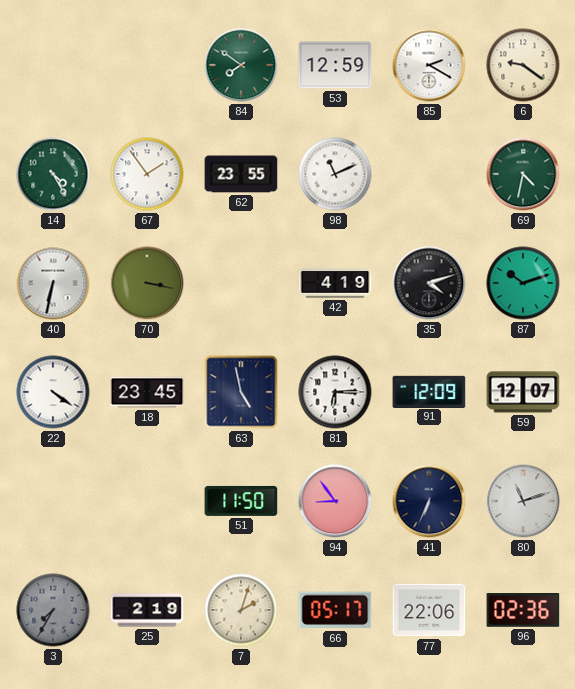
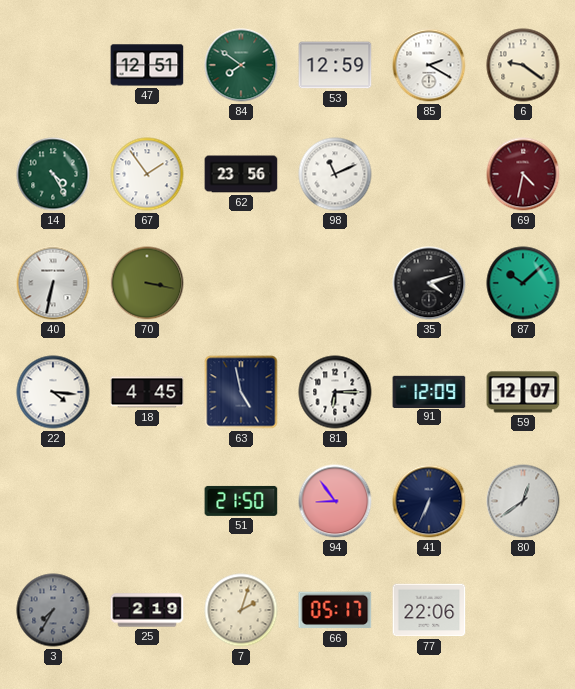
47: none -> 12:51
62: 23:55 -> 23:56
69 dial: green -> burgundy
42: 4:19 -> none
87: 10:12 -> 10:08
22: 4:21 -> 4:16
18: 23:45 -> 4:45
51: 11:50 -> 21:50
80: 11:12 -> 12:39
96: 02:36 -> none
